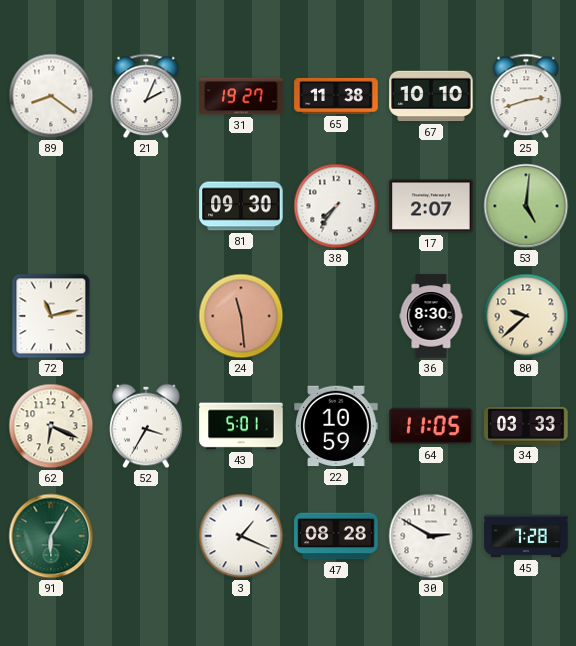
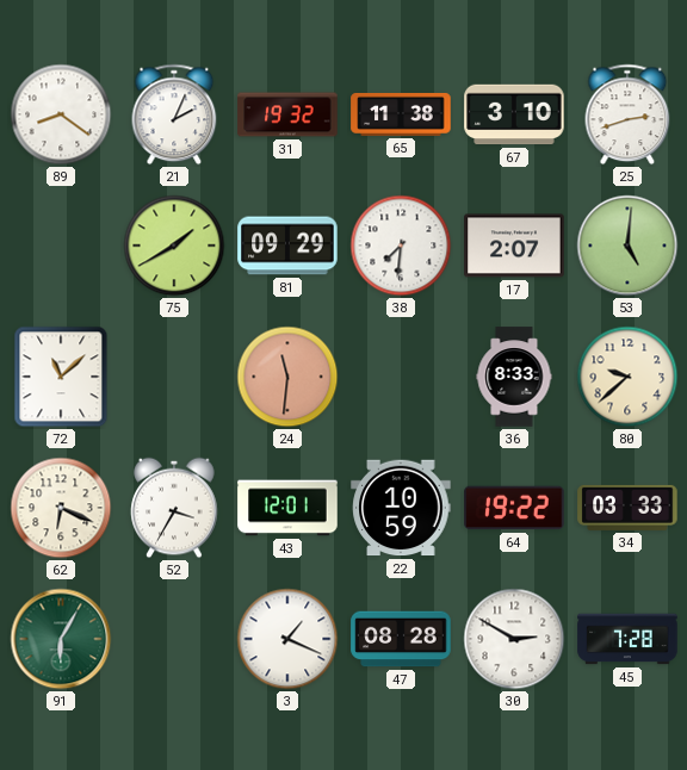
31: 19:27 -> 19:32
67: 10:10 -> 3:10
75: none -> 1:40
81: 09:30 -> 09:29
38: 7:36 -> 7:31
72: 11:13 -> 11:08
24: 11:29 -> 11:31
36: 8:30 -> 8:33
43: 5:01 -> 12:01
64: 11:05 -> 19:22
